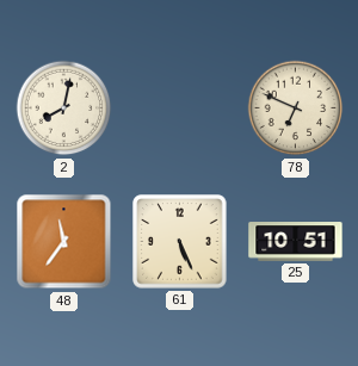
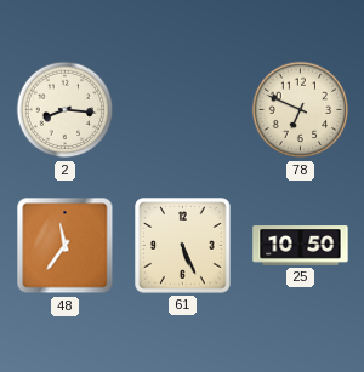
2: 8:02 -> 8:16
25: 10:51 -> 10:50
